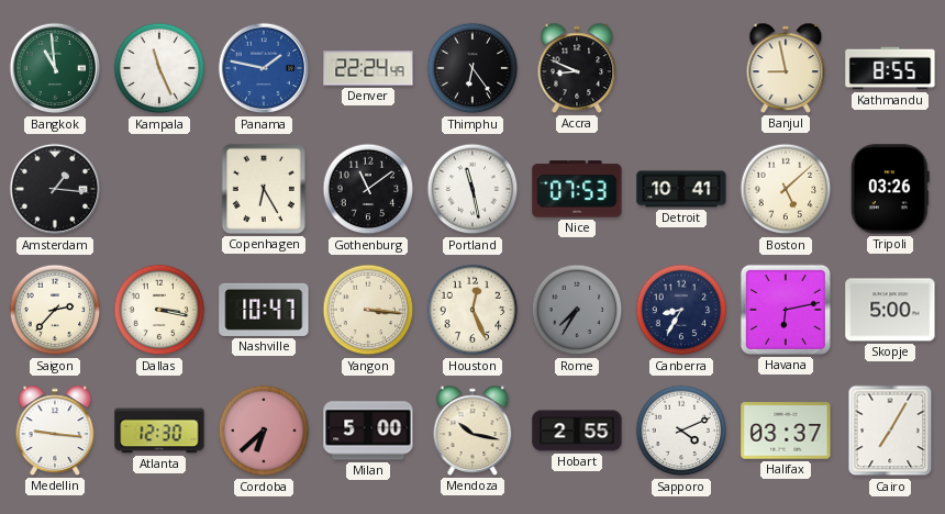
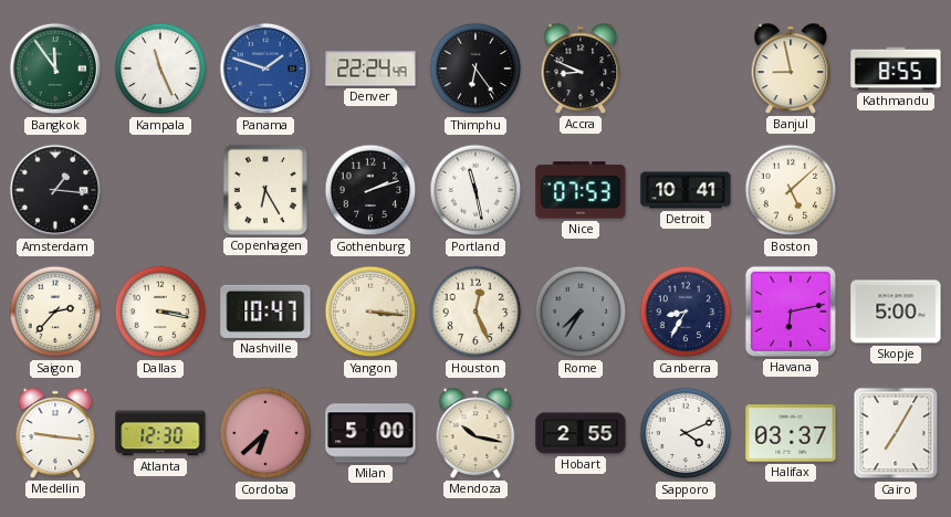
Bangkok: 10:59 -> 11:54
Panama: 1:47 -> 1:48
Gothenburg: 11:09 -> 2:12
Tripoli: 03:26 -> none
